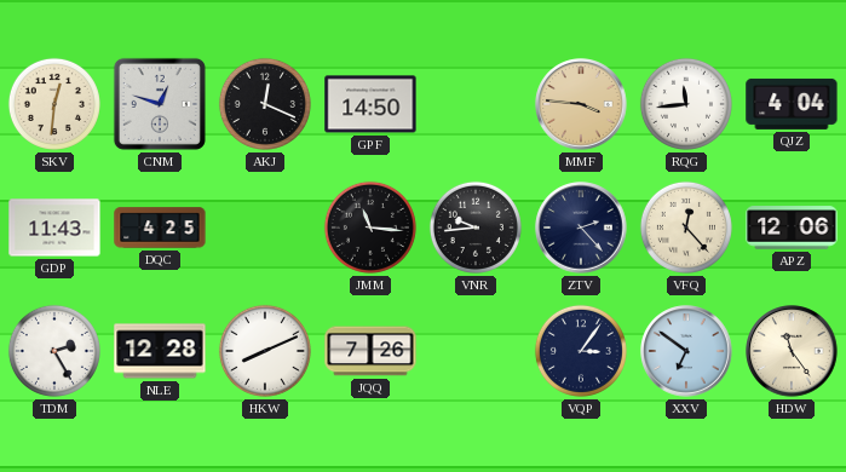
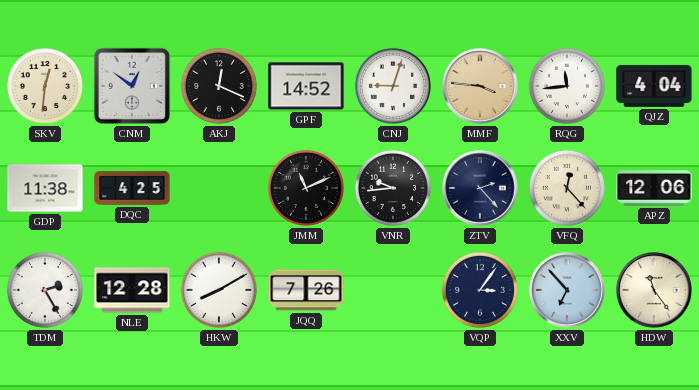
CNM: 12:48 -> 12:51
GPF: 14:50 -> 14:52
CNJ: none -> 9:03
GDP: 11:43 -> 11:38
JMM: 11:16 -> 11:11
HKW: 8:11 -> 8:10
XXV: 6:51 -> 6:53
